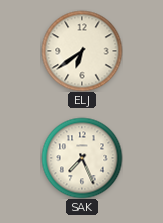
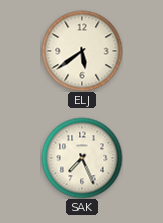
ELJ: 6:39 -> 5:39
